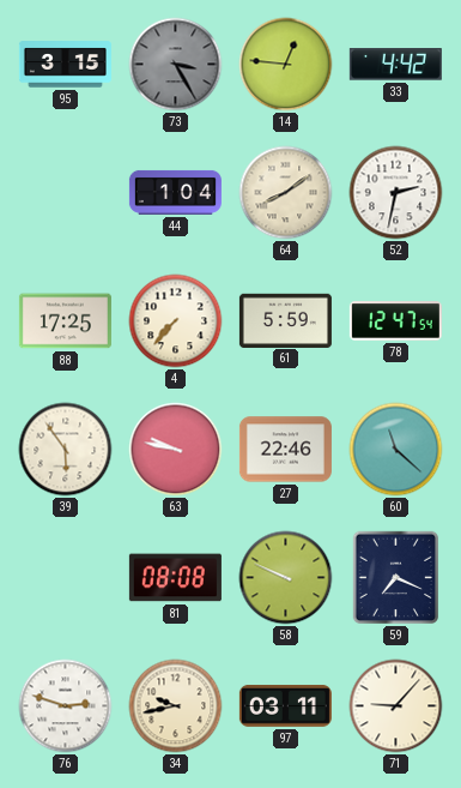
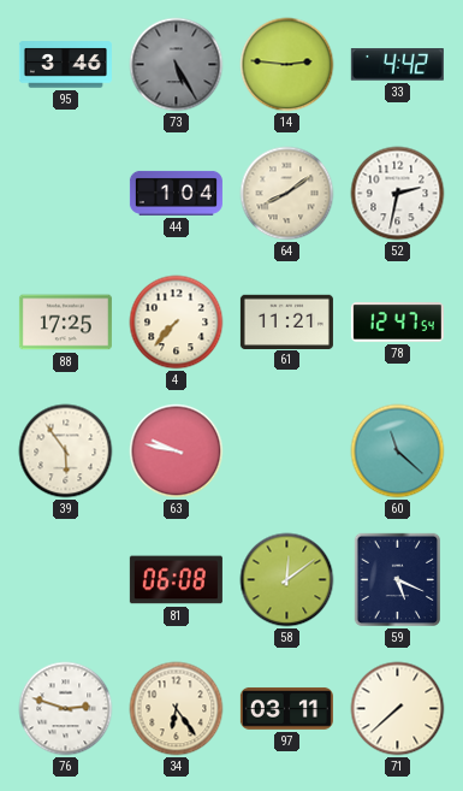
95: 3:15 -> 3:46
73: 3:25 -> 5:25
14: 12:46 -> 2:46
61: 5:59 -> 11:21
27: 22:46 -> none
81: 08:08 -> 06:08
58: 9:49 -> 12:09
59: 7:19 -> 5:19
34: 9:43 -> 6:24
71: 9:07 -> 7:38
